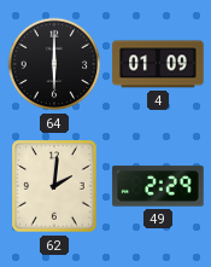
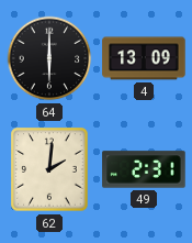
4: 01:09 -> 13:09
49: 2:29 -> 2:31
